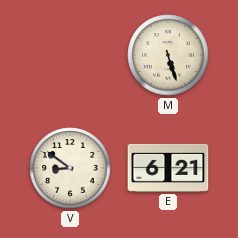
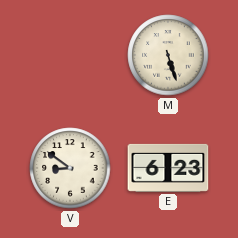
E: 6:21 -> 6:23
